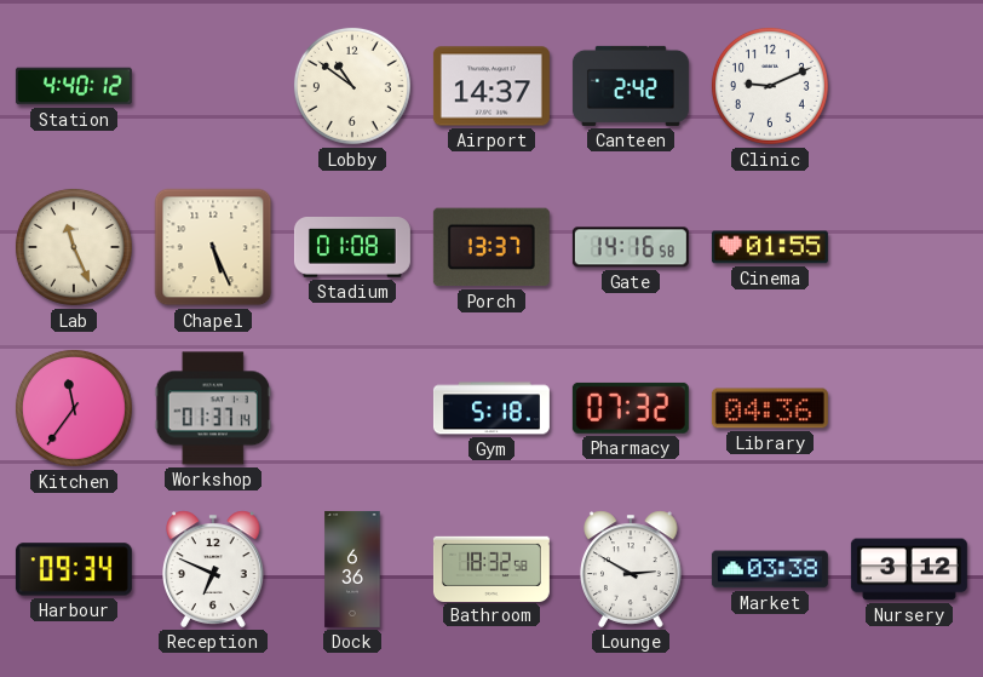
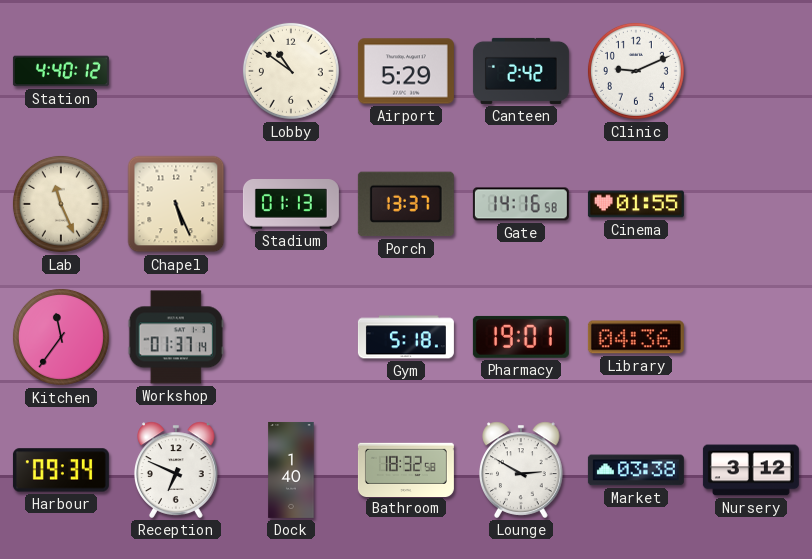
Airport: 14:37 -> 5:29
Stadium: 01:08 -> 01:13
Pharmacy: 07:32 -> 19:01
Dock: 6:36 -> 1:40
